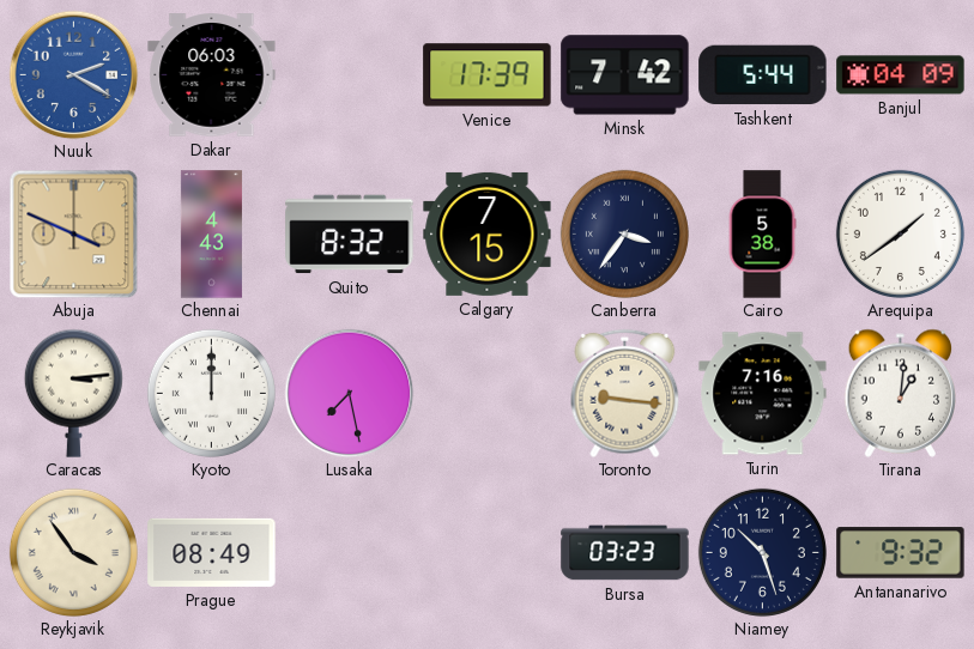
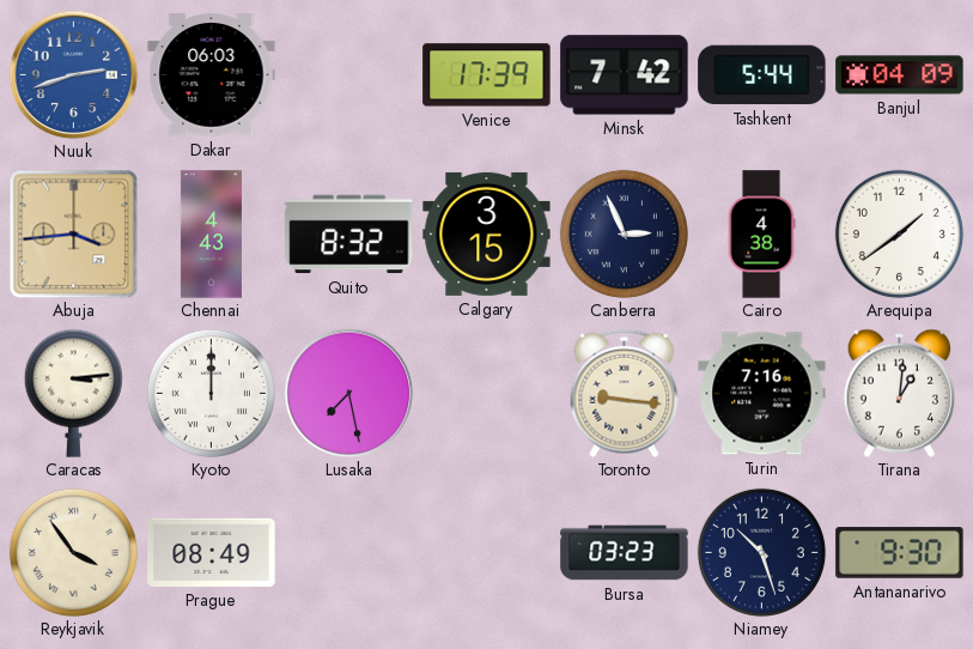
Nuuk: 2:20 -> 2:42
Abuja: 3:49 -> 3:44
Calgary: 7:15 -> 3:15
Canberra: 3:36 -> 2:56
Cairo: 5:38 -> 4:38
Antananarivo: 9:32 -> 9:30
